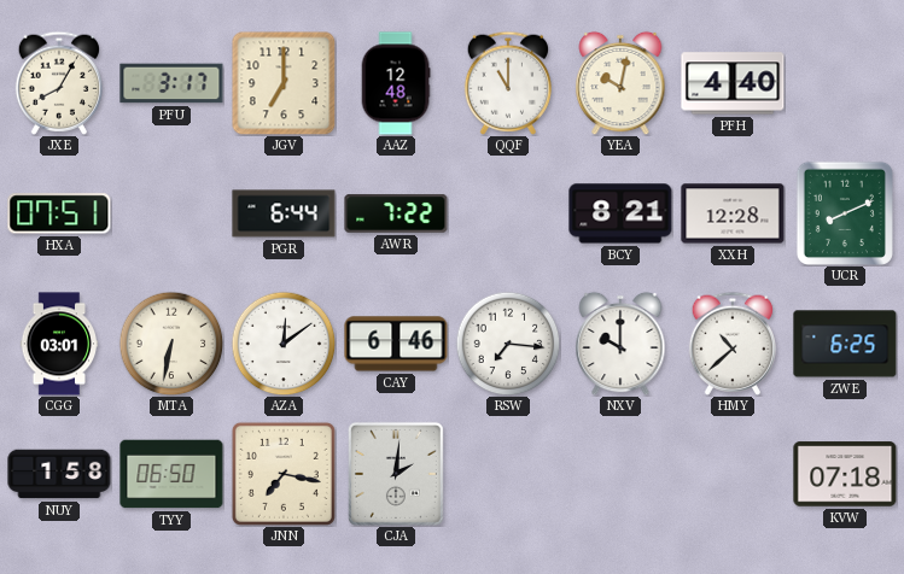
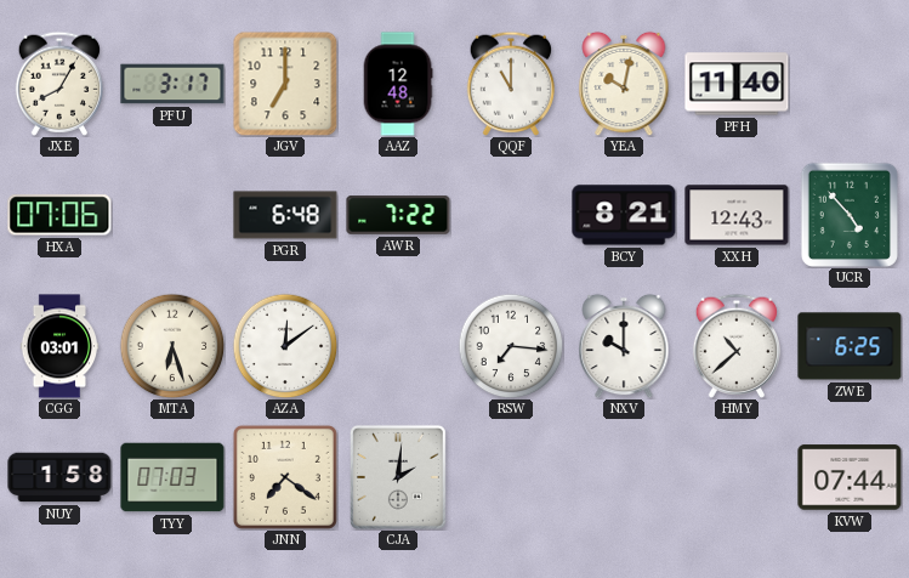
PFH: 4:40 -> 11:40
HXA: 07:51 -> 07:06
PGR: 6:44 -> 6:48
XXH: 12:28 -> 12:43
UCR: 8:11 -> 4:53
MTA: 6:32 -> 6:27
CAY: 6:46 -> none
TYY: 06:50 -> 07:03
JNN: 7:17 -> 7:21
KVW: 07:18 -> 07:44
